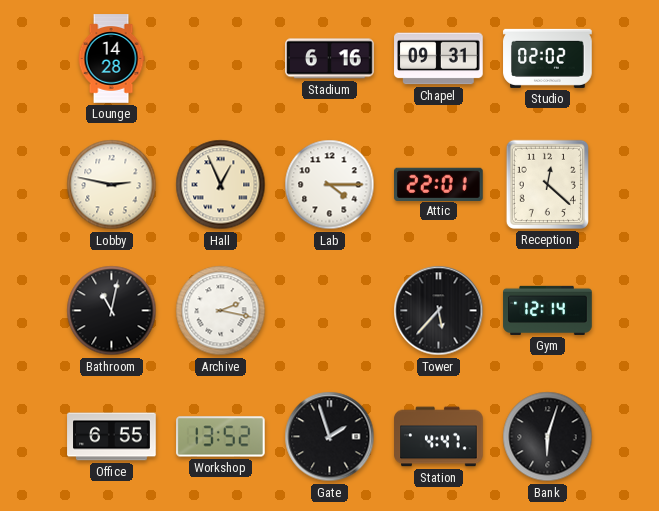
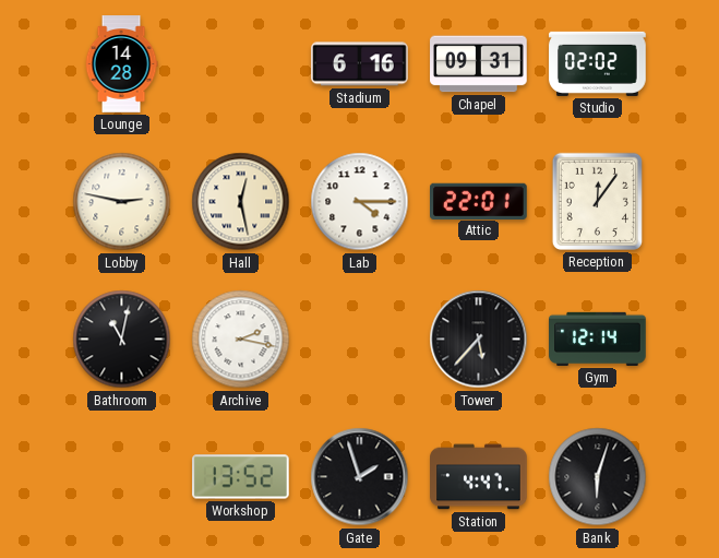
Hall: 12:56 -> 12:28
Reception: 12:22 -> 12:06
Office: 6:55 -> none
